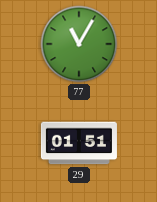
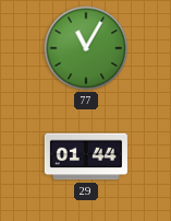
29: 01:51 -> 01:44
